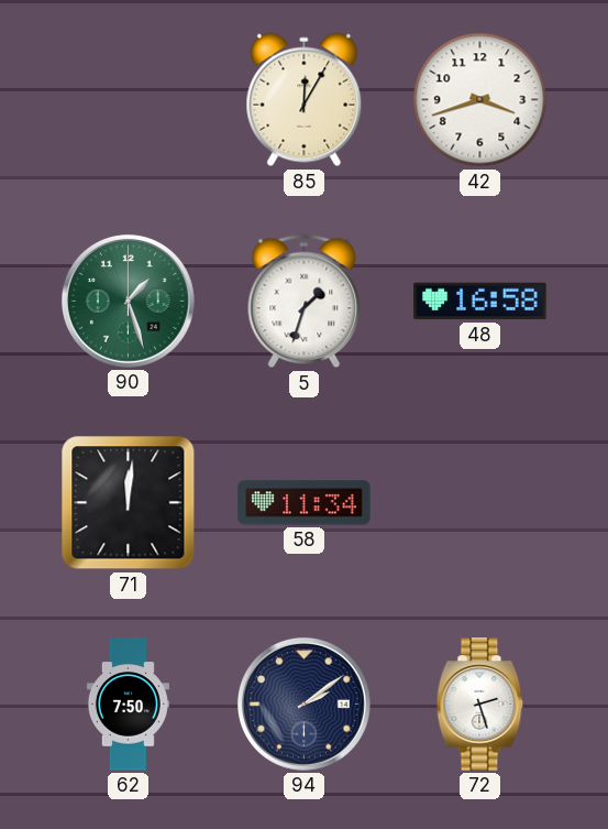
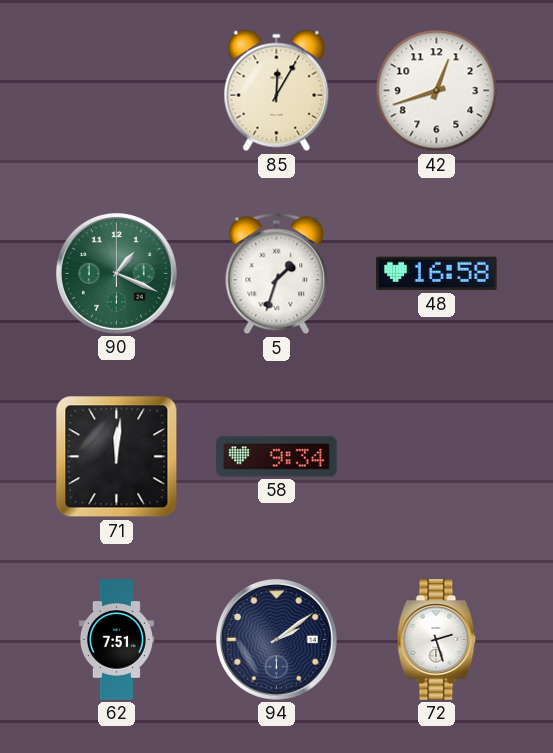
42: 3:42 -> 12:42
90: 1:27 -> 1:19
58: 11:34 -> 9:34
62: 7:50 -> 7:51
